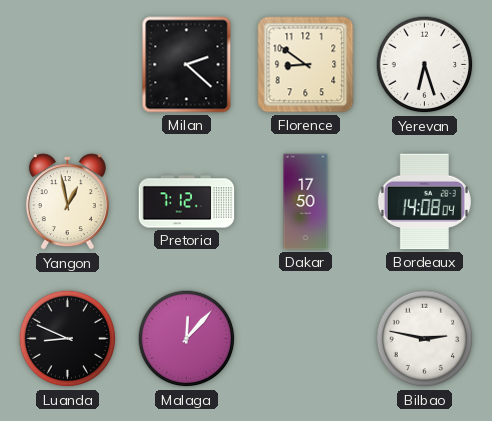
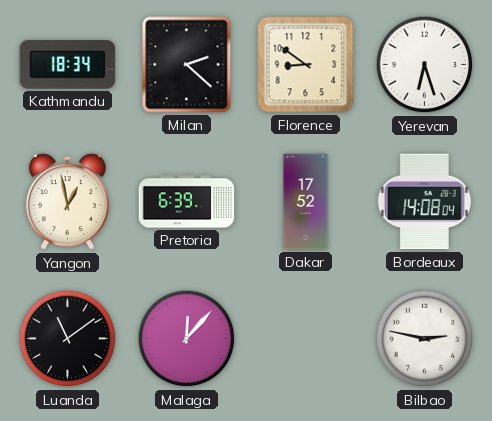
Kathmandu: none -> 18:34
Pretoria: 7:12 -> 6:39
Dakar: 17:50 -> 17:52
Luanda: 8:49 -> 11:09
